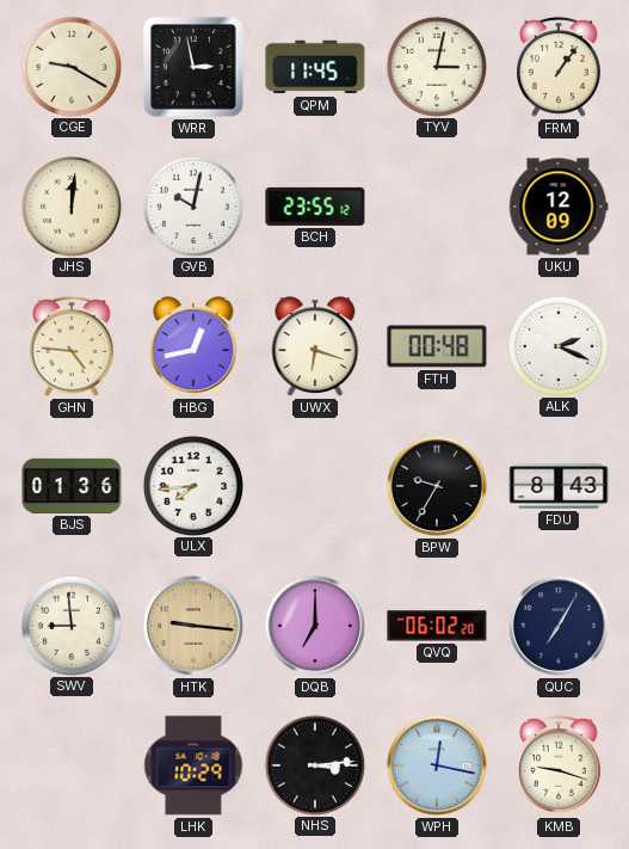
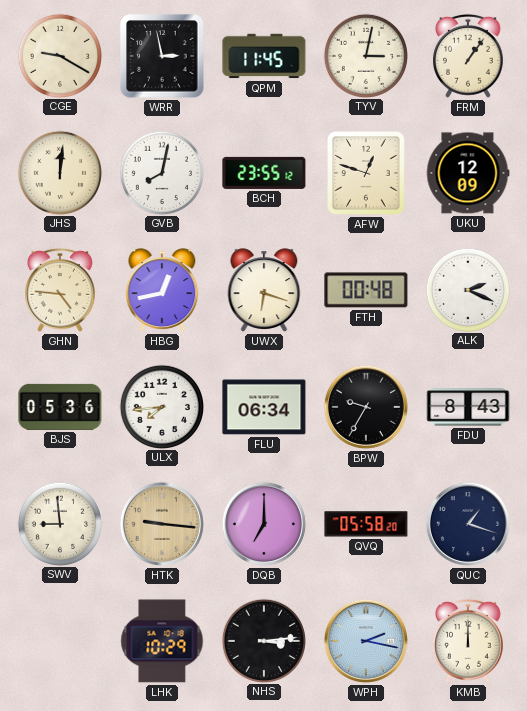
GVB: 10:02 -> 8:02
AFW: none -> 12:48
BJS: 01:36 -> 05:36
FLU: none -> 06:34
QVQ: 06:02 -> 05:58
QUC: 7:05 -> 1:18
WPH: 12:17 -> 2:17
KMB: 9:18 -> 12:00
